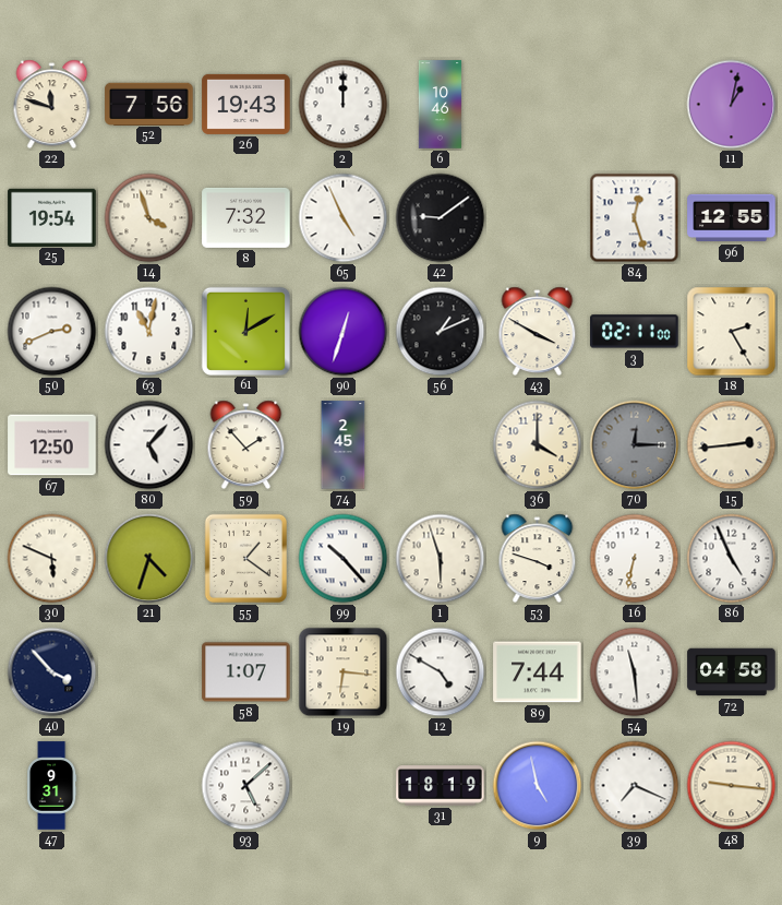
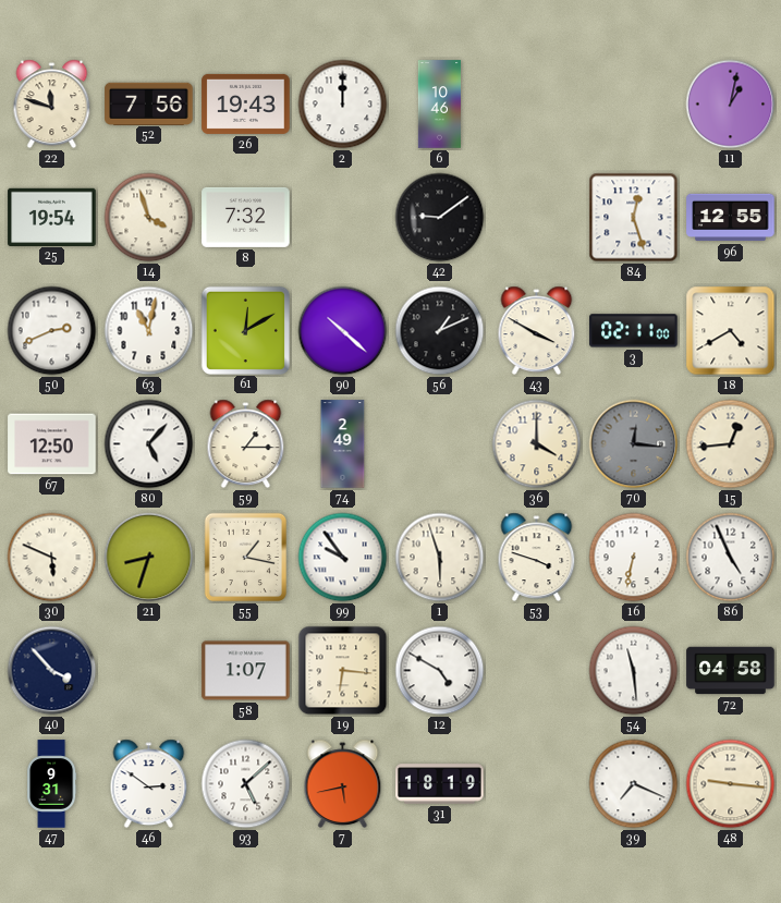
65: 4:56 -> none
90: 12:33 -> 10:22
18: 2:25 -> 4:40
59: 1:53 -> 1:15
74: 2:45 -> 2:49
70: 12:15 -> 12:16
15: 2:44 -> 12:44
21: 4:33 -> 8:33
55: 1:21 -> 1:17
99: 10:23 -> 9:54
89: 7:44 -> none
46: none -> 2:51
7: none -> 5:43
9: 4:58 -> none
